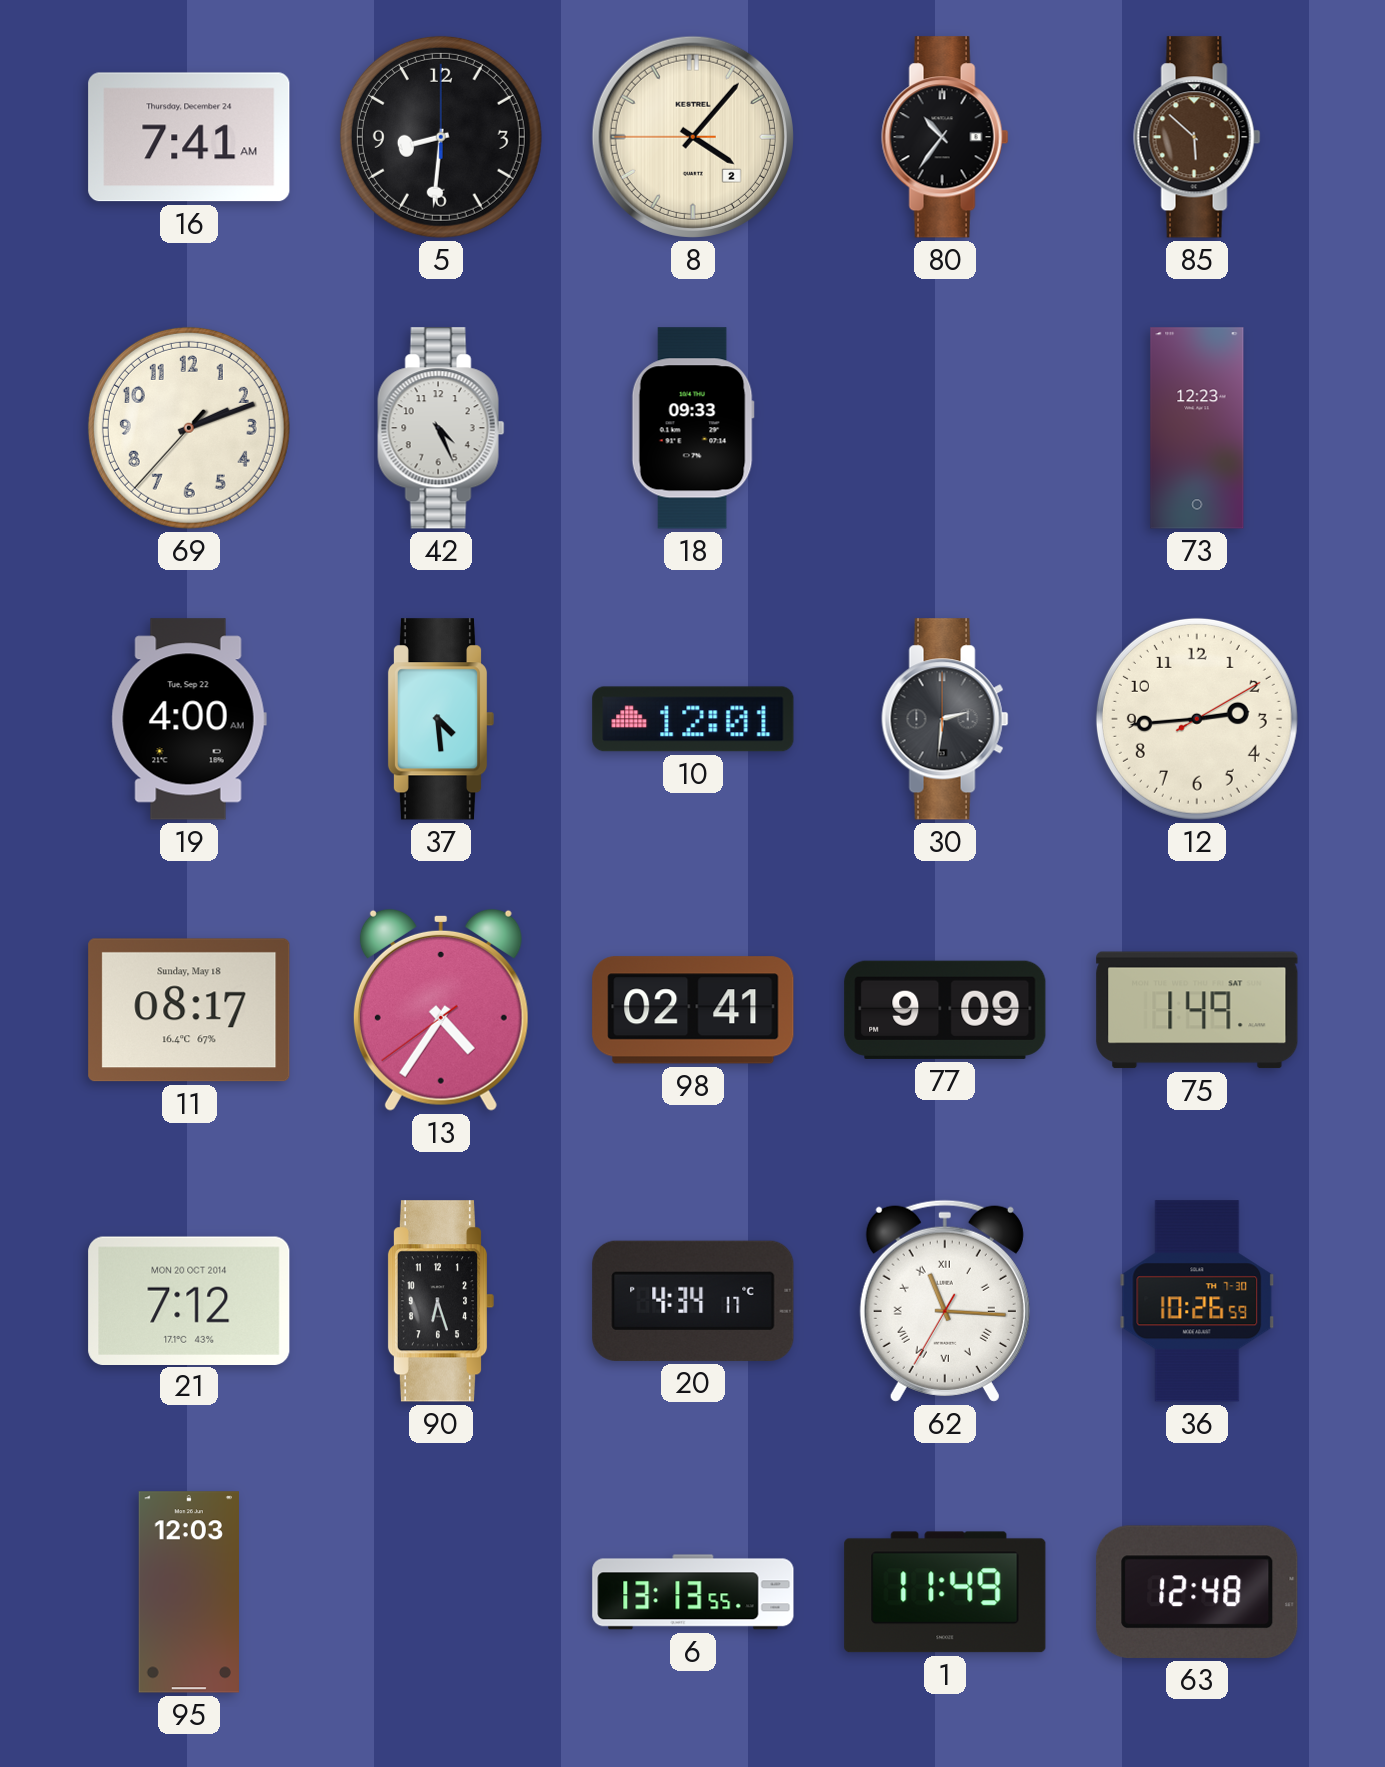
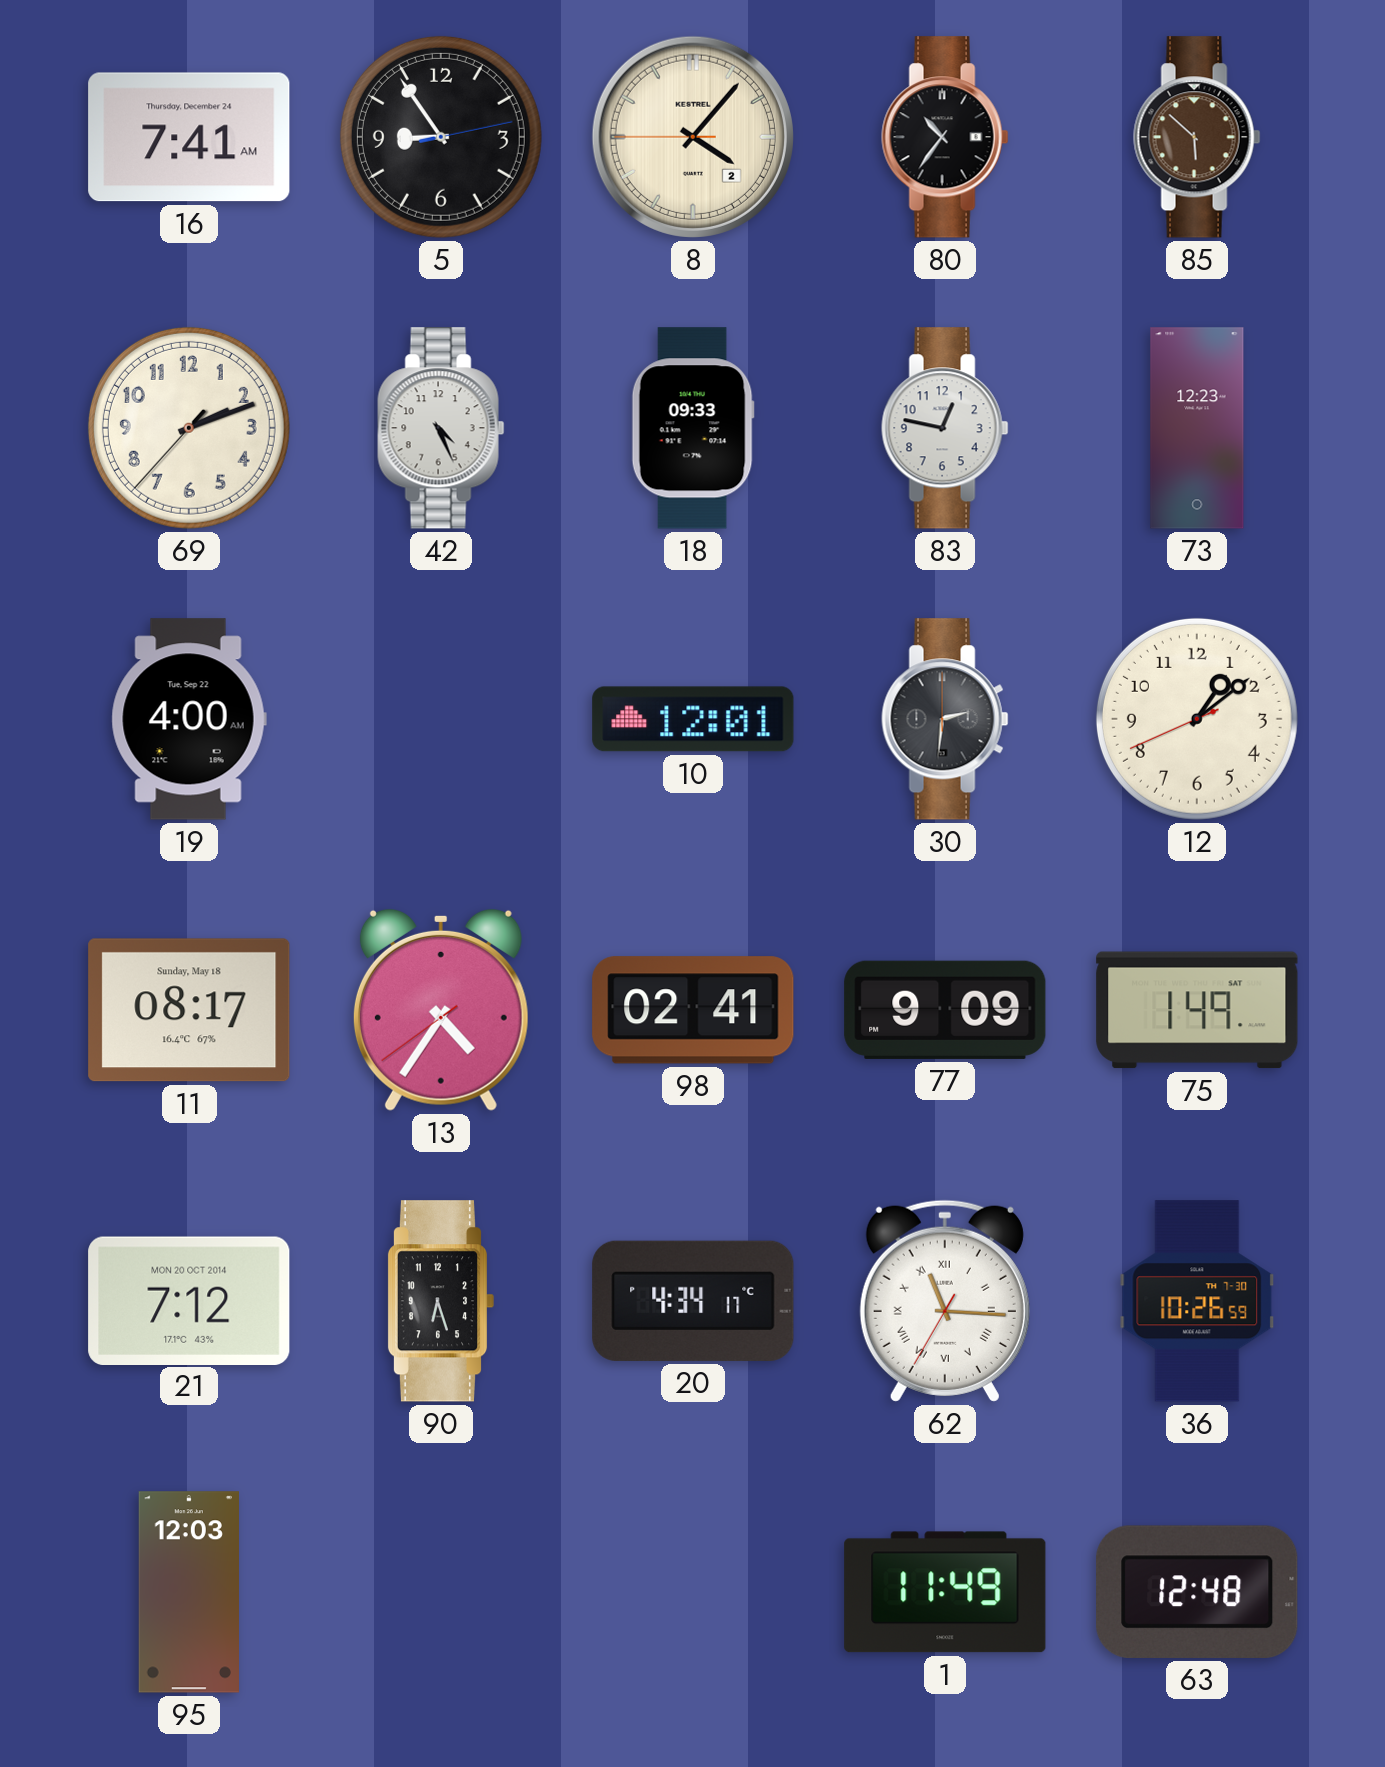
5: 8:31 -> 8:54
83: none -> 12:47
37: 4:29 -> none
12: 2:44 -> 1:08
6: 13:13 -> none
